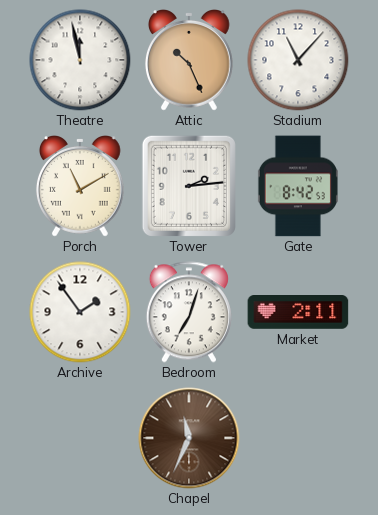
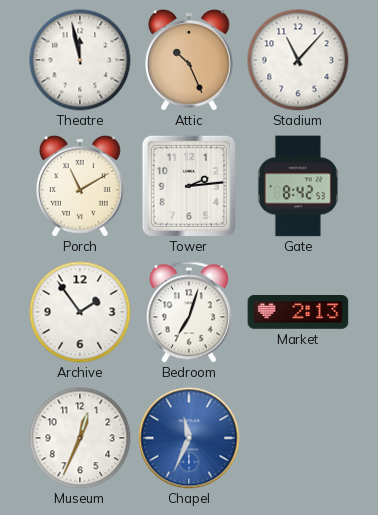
Market: 2:11 -> 2:13
Museum: none -> 12:34
Chapel dial: brown -> blue
